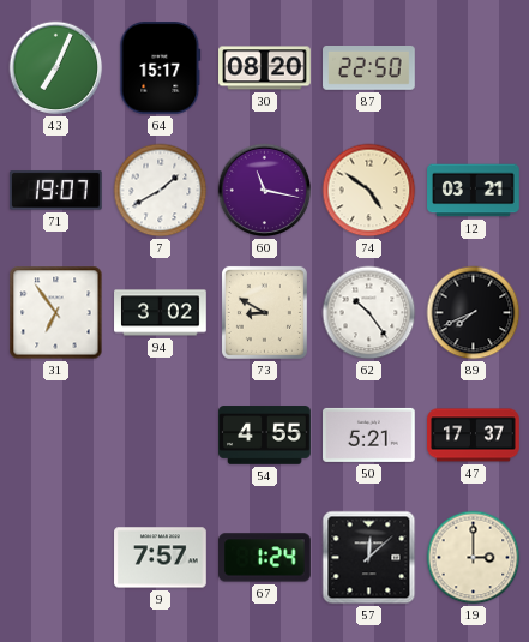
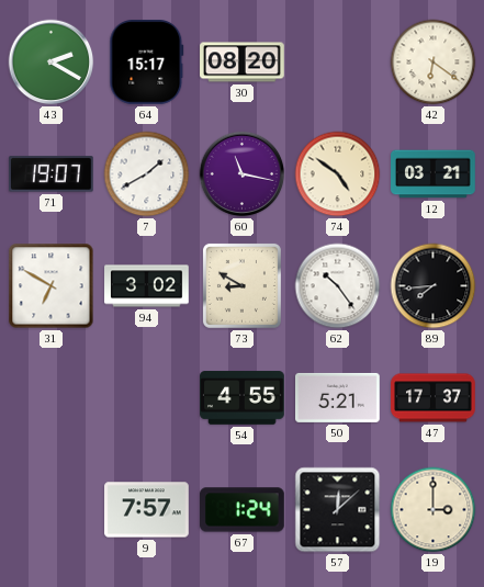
43: 7:04 -> 2:20
87: 22:50 -> none
42: none -> 6:21
31: 6:54 -> 6:50
89: 7:41 -> 7:44
